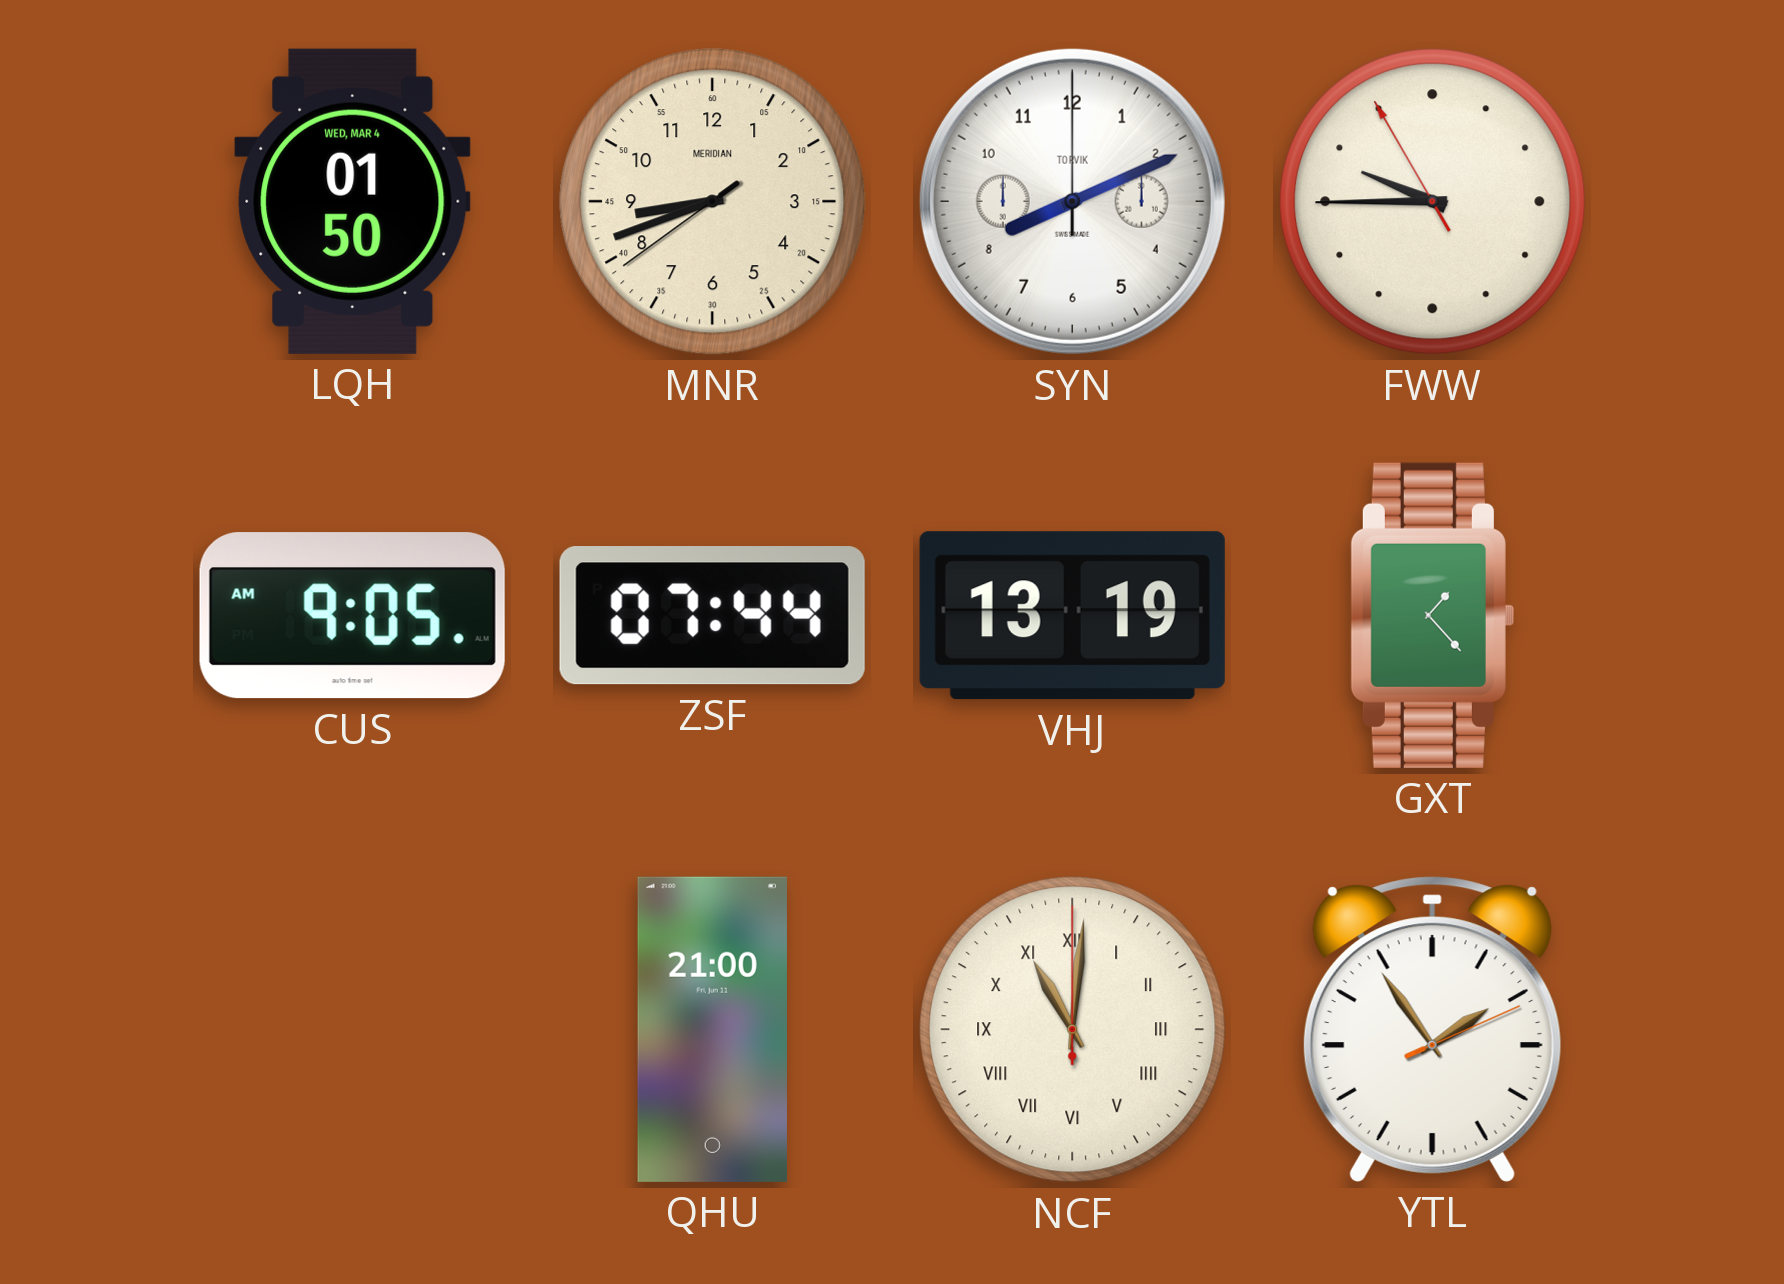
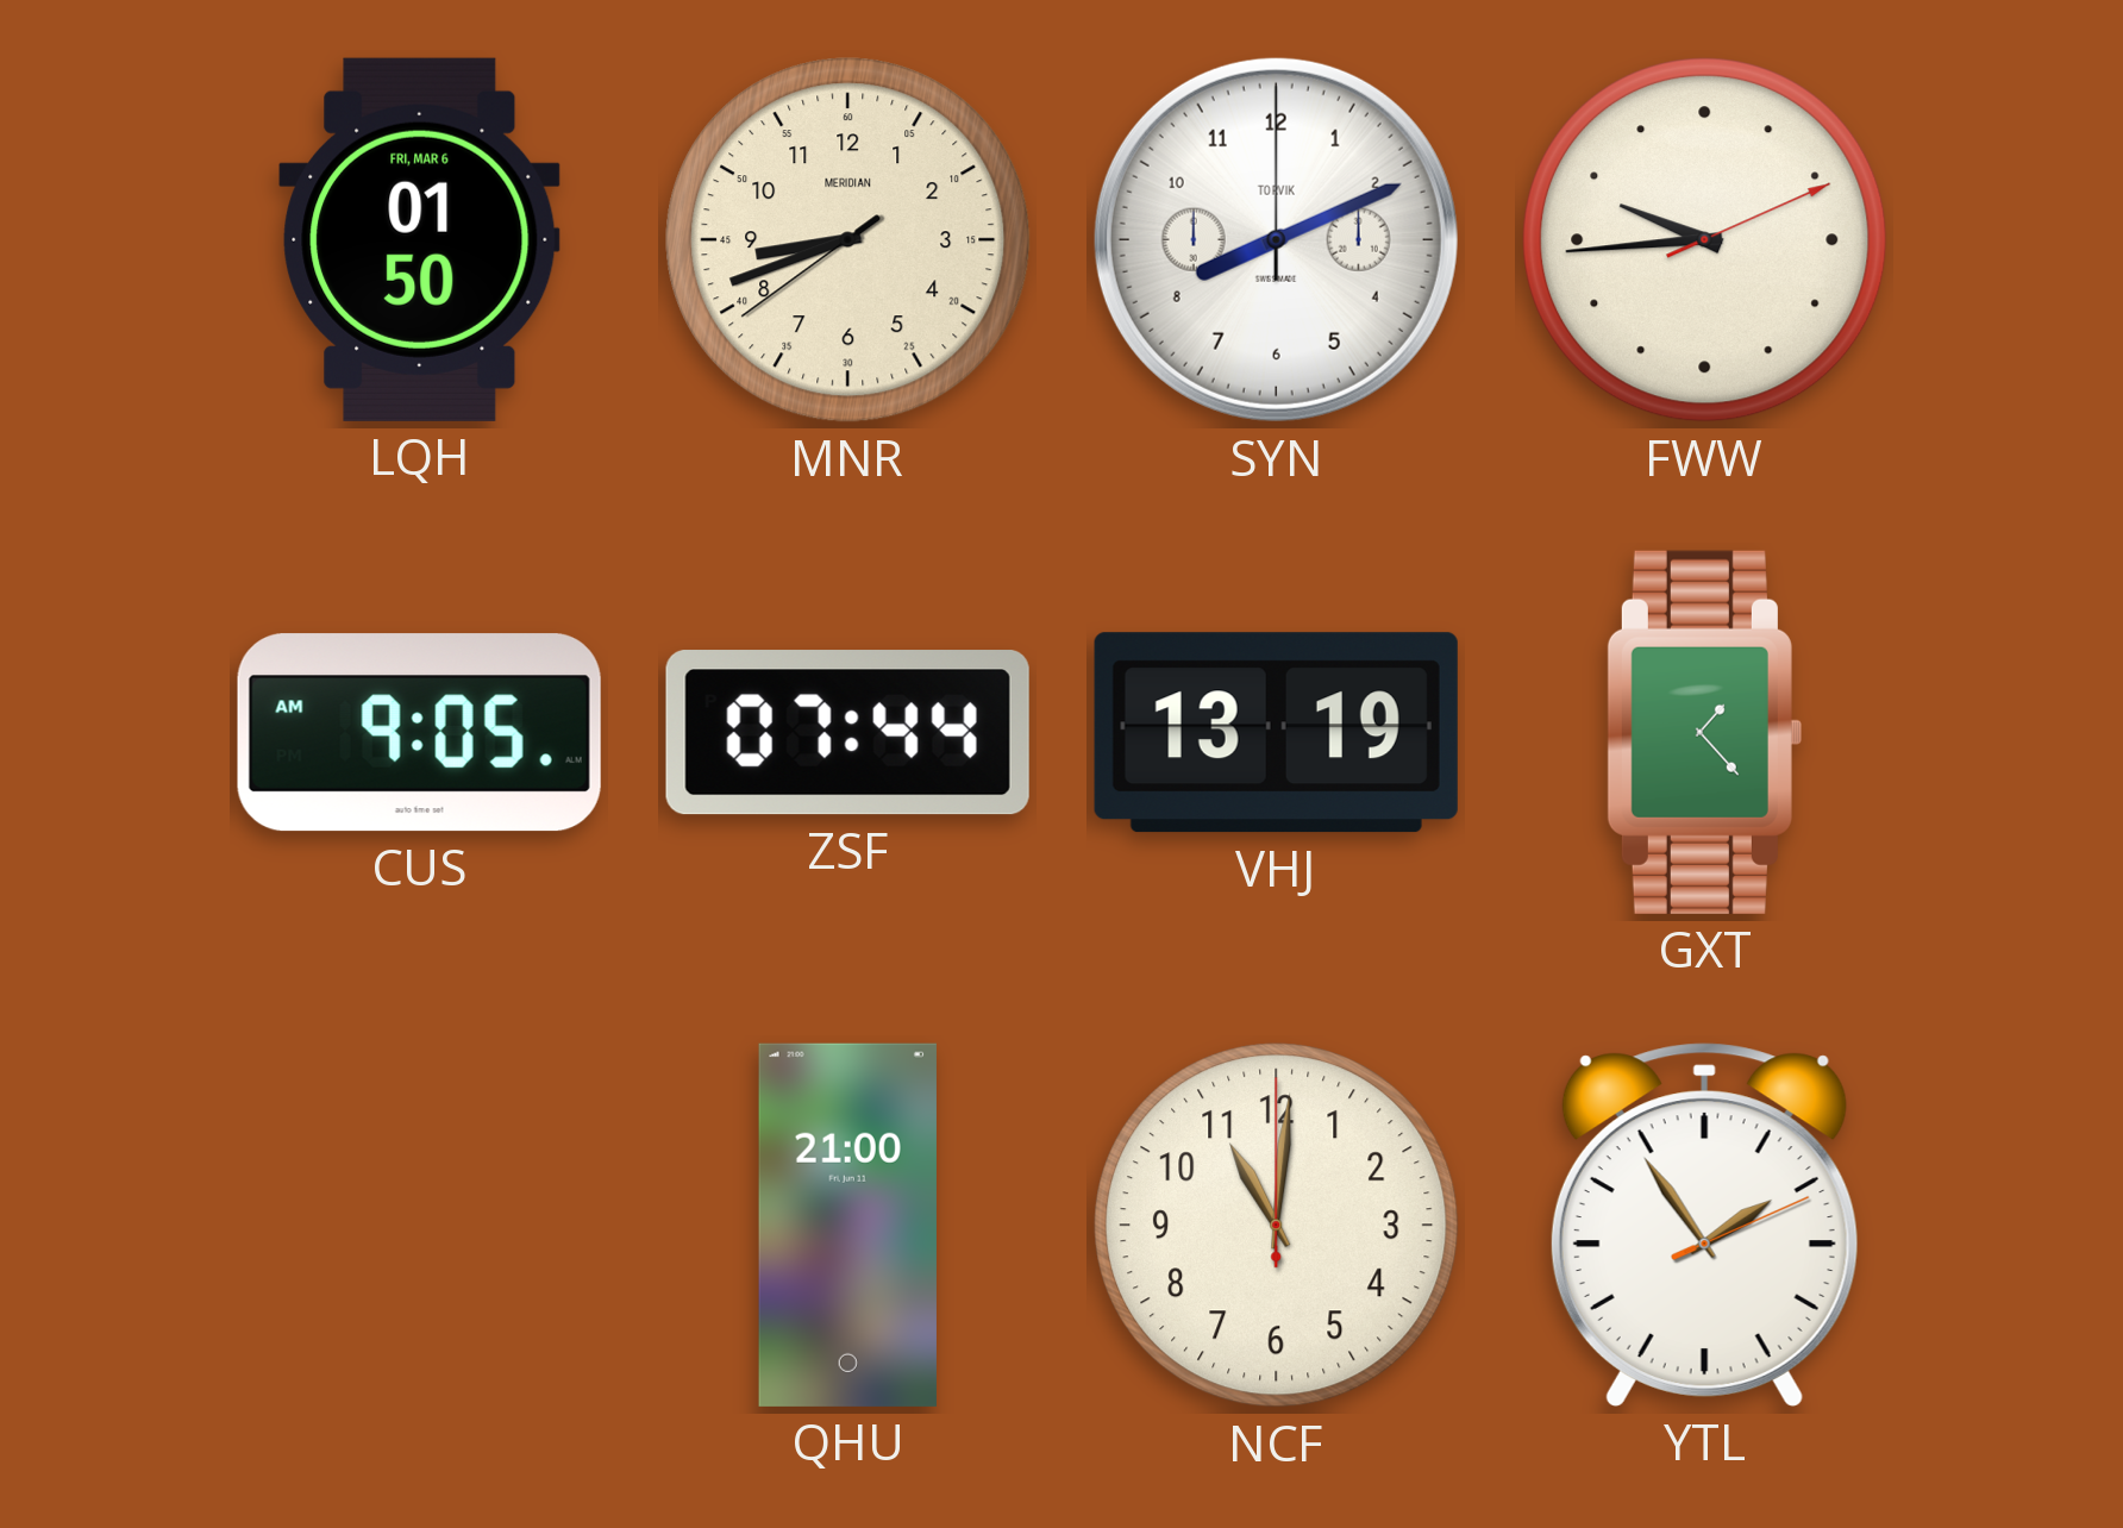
LQH date: WED, MAR 4 -> FRI, MAR 6
FWW: 9:44:55 -> 9:44:11
NCF numerals: Roman -> Arabic
